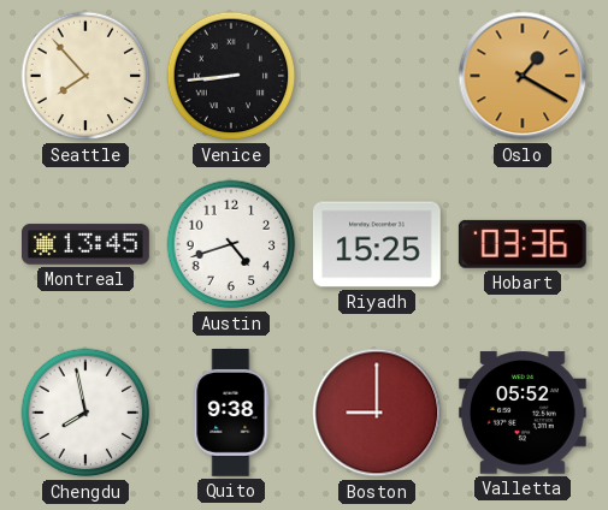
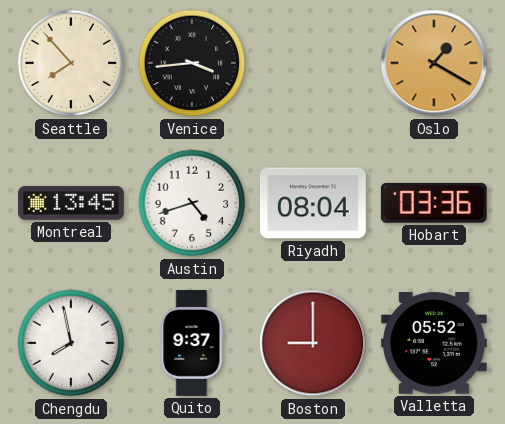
Venice: 8:44 -> 3:44
Riyadh: 15:25 -> 08:04
Quito: 9:38 -> 9:37
